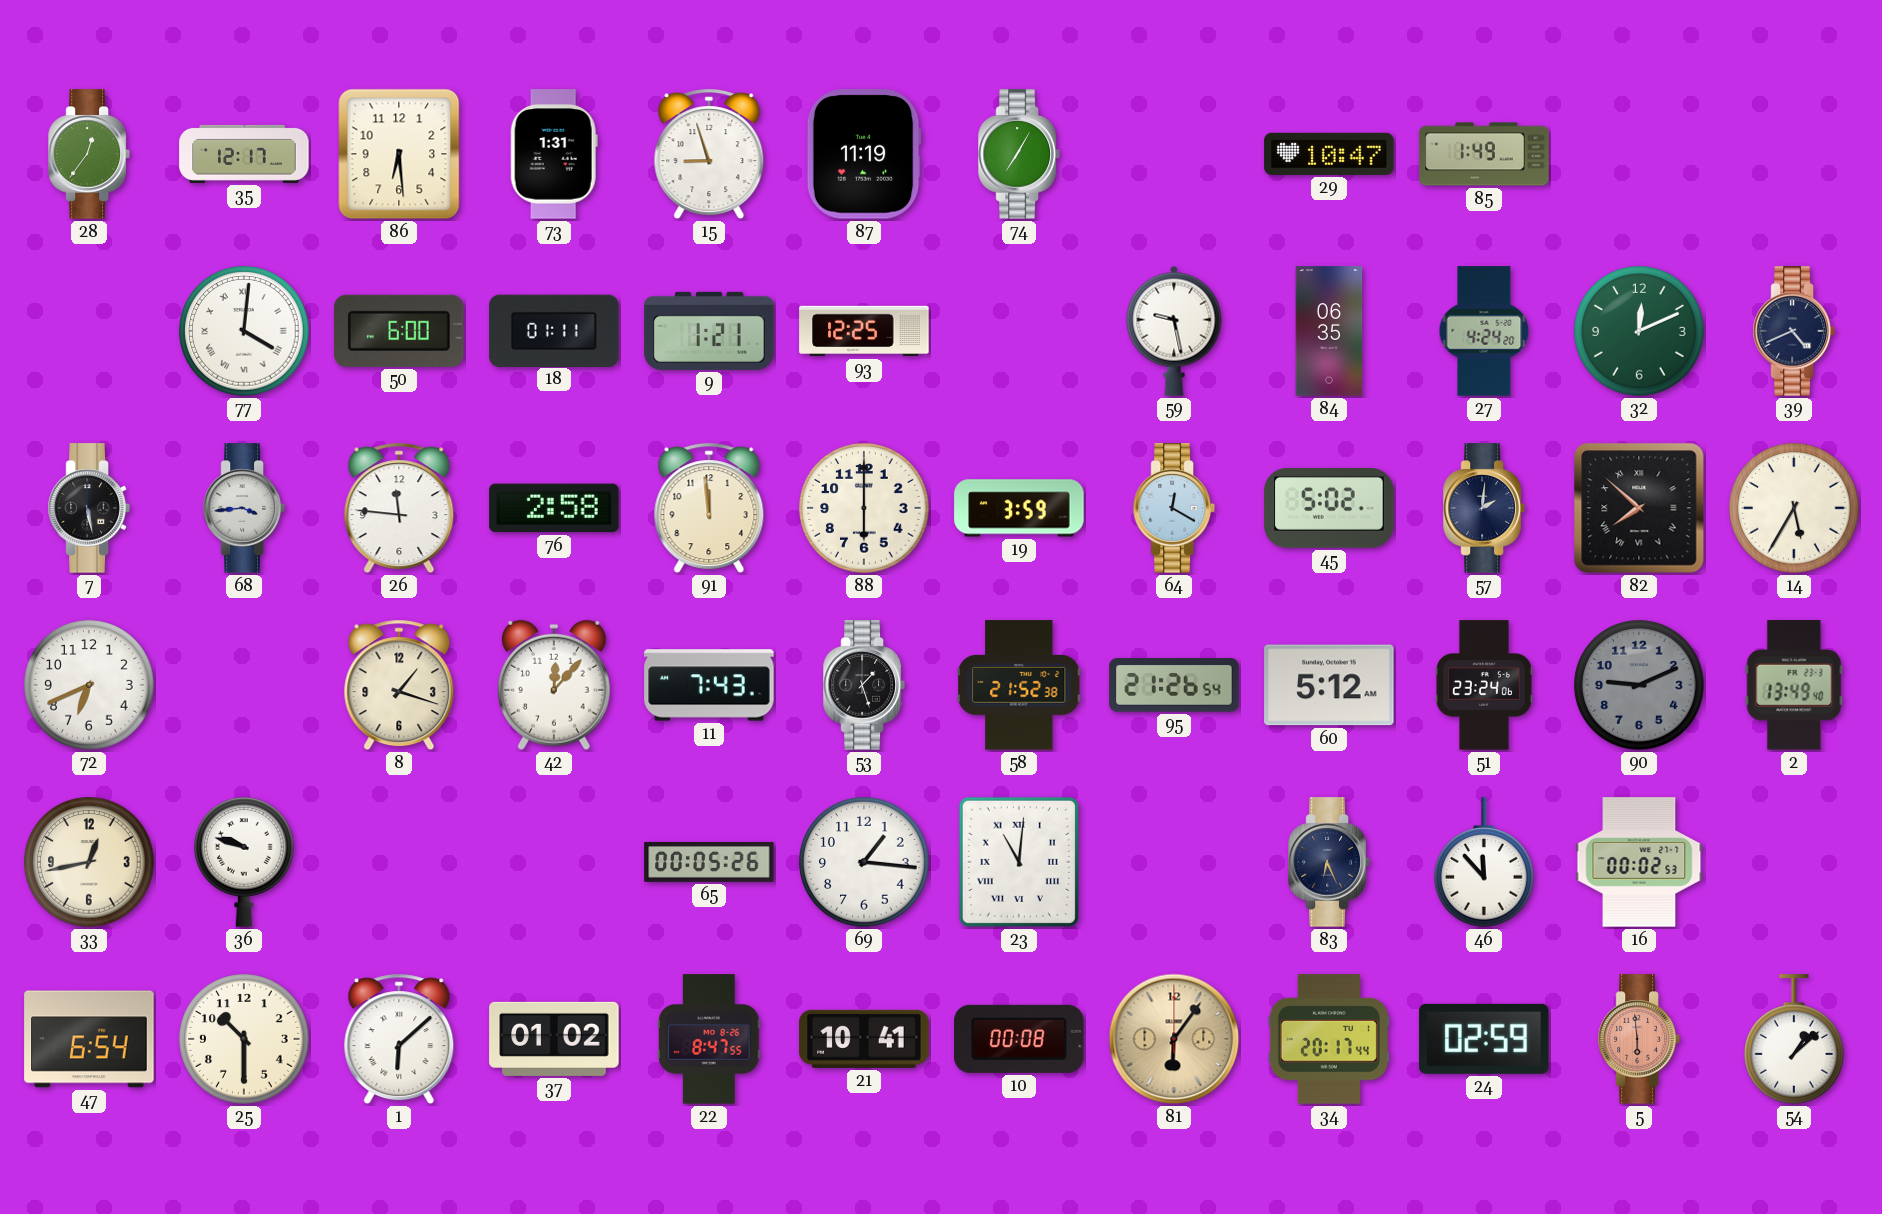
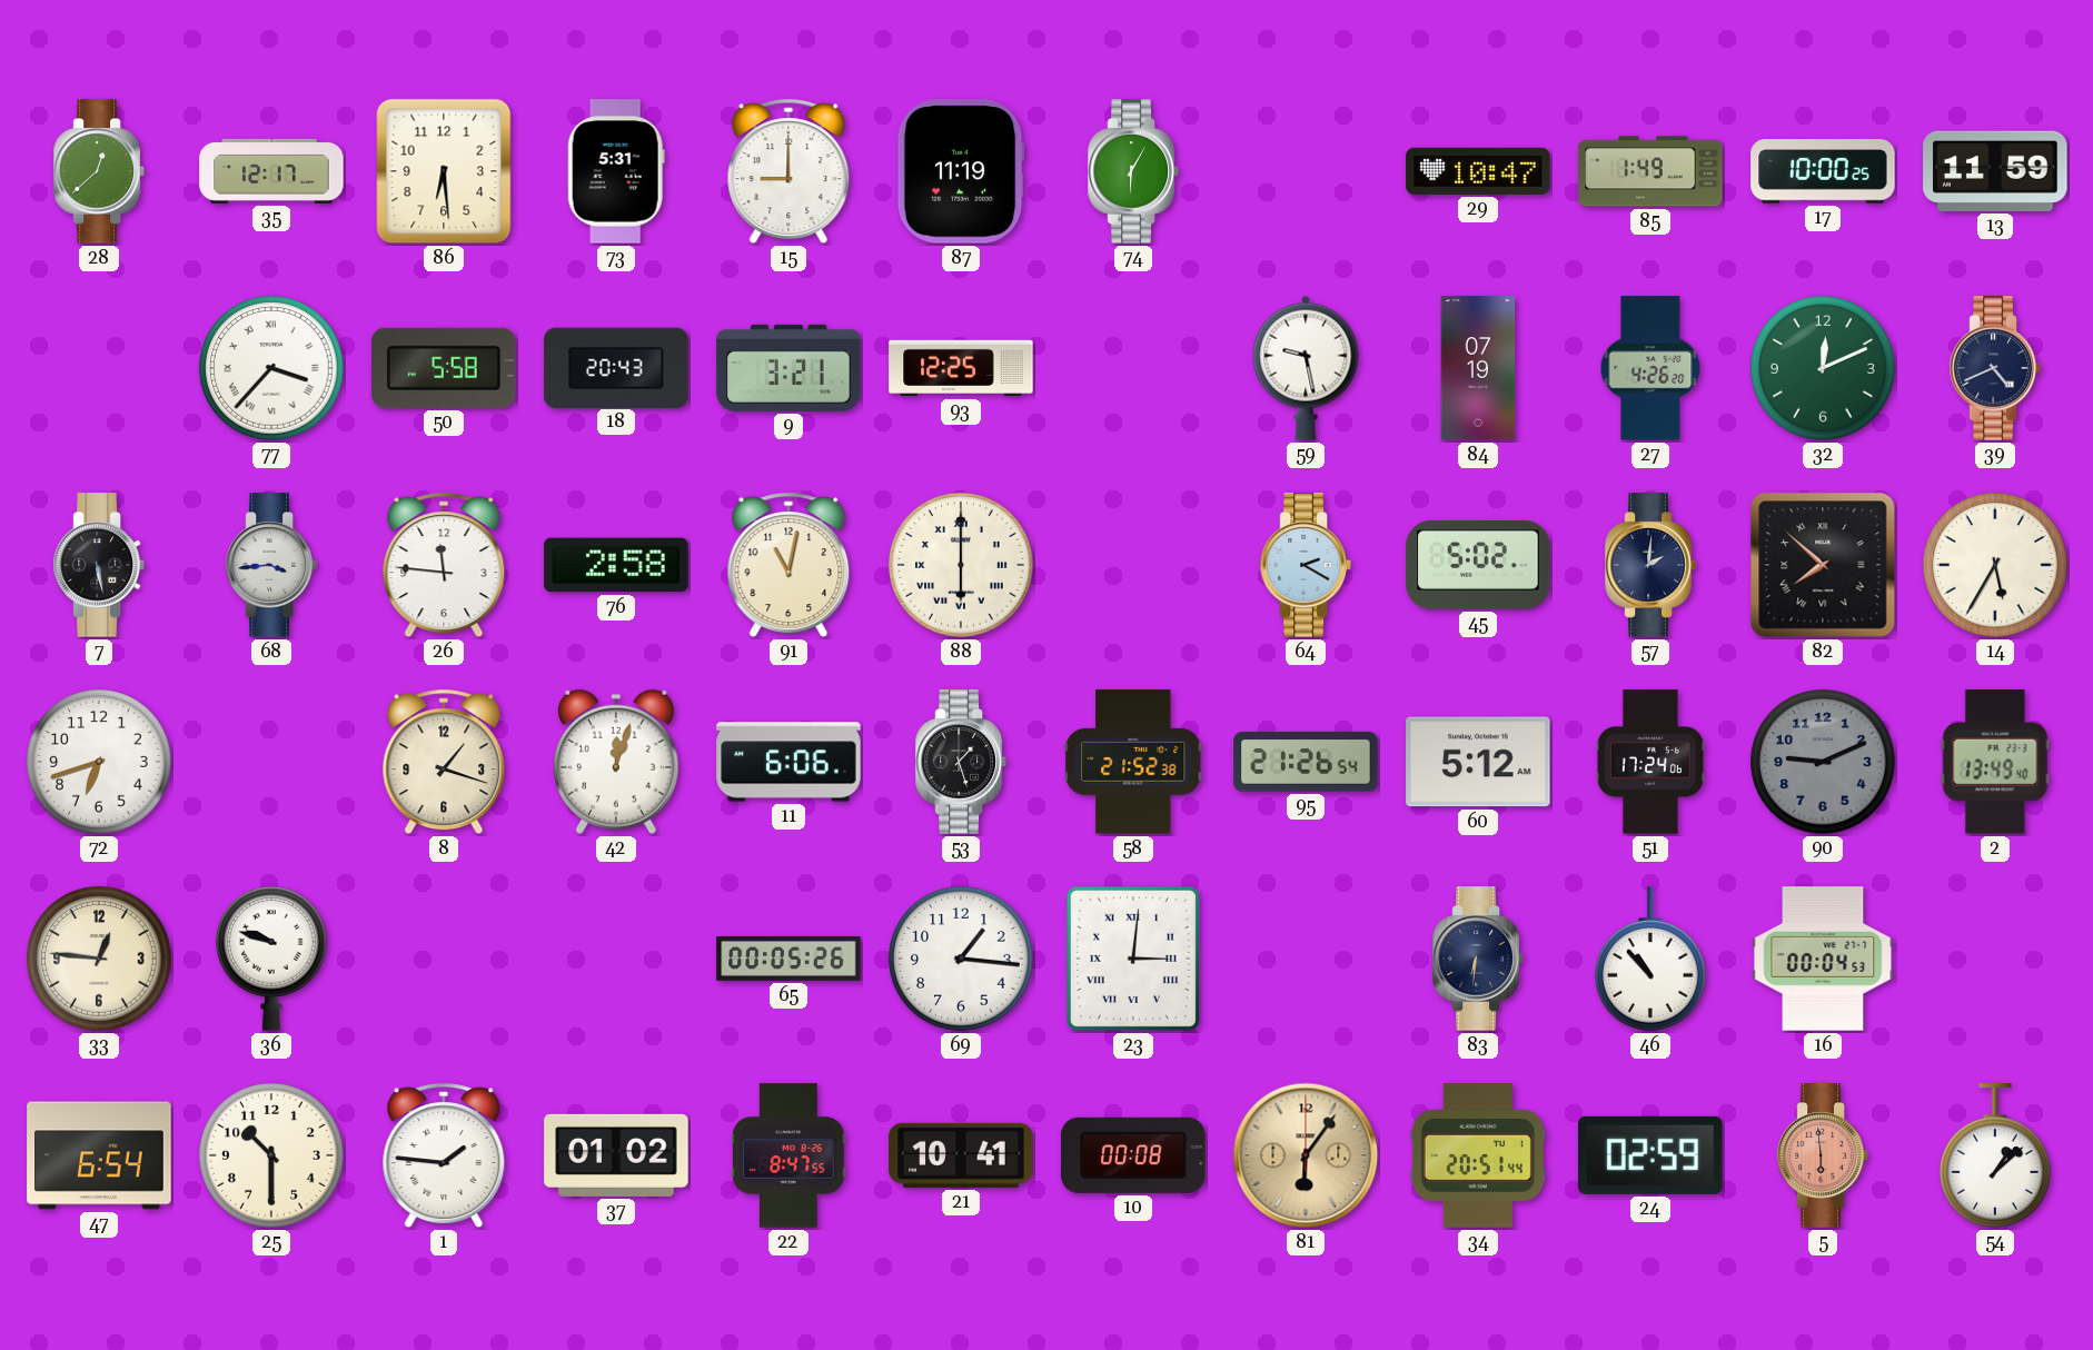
28: 12:36 -> 12:38
73: 1:31 -> 5:31
15: 8:57 -> 9:00
74: 7:05 -> 6:05
17: none -> 10:00
13: none -> 11:59
77: 4:01 -> 3:37
50: 6:00 -> 5:58
18: 01:11 -> 20:43
9: 1:21 -> 3:21
84: 06:35 -> 07:19
27: 4:24 -> 4:26
91: 11:59 -> 11:02
88 numerals: Arabic -> Roman
19: 3:59 -> none
64: 12:20 -> 2:20
72: 6:41 -> 6:42
42: 12:07 -> 12:03
11: 7:43 -> 6:06
51: 23:24 -> 17:24
33: 12:43 -> 12:46
23: 11:01 -> 3:01
83: 6:26 -> 6:31
46: 11:53 -> 10:53
16: 00:02 -> 00:04
1: 6:08 -> 1:46
34: 20:17 -> 20:51
